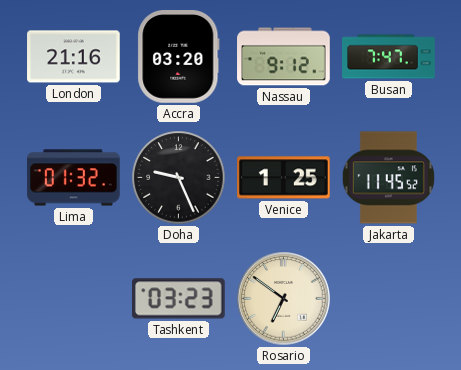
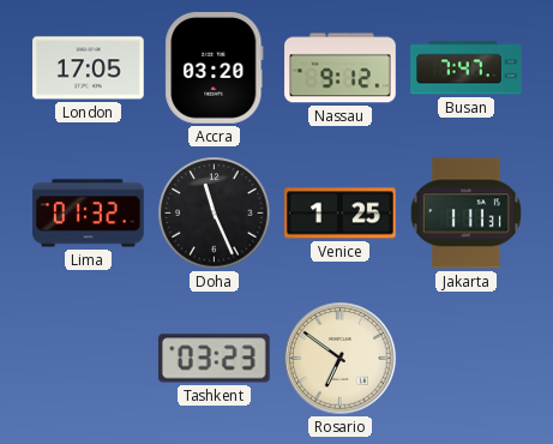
London: 21:16 -> 17:05
Doha: 9:26 -> 11:26
Jakarta: 11:45 -> 1:11
